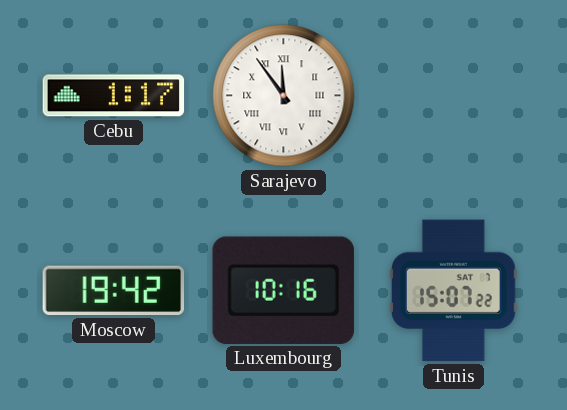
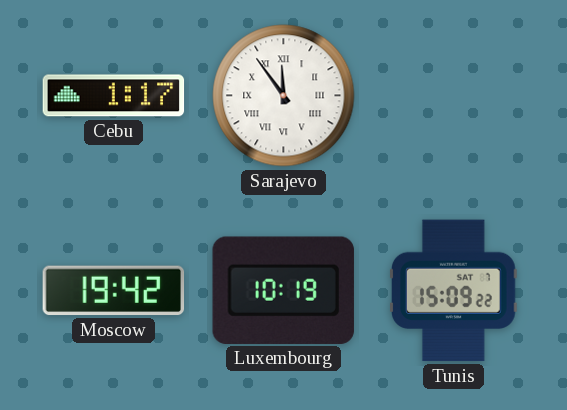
Luxembourg: 10:16 -> 10:19
Tunis: 15:07 -> 15:09
